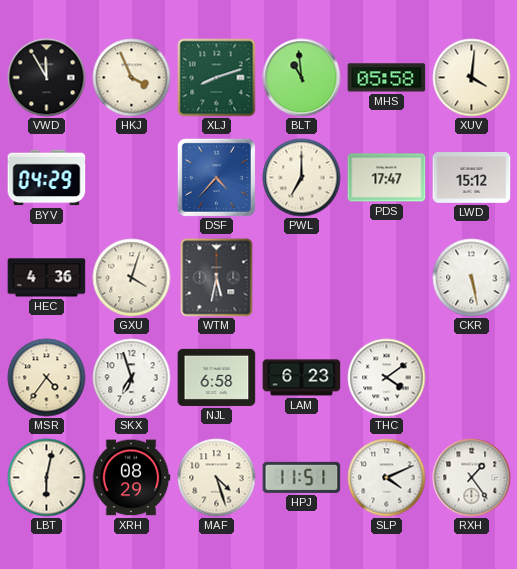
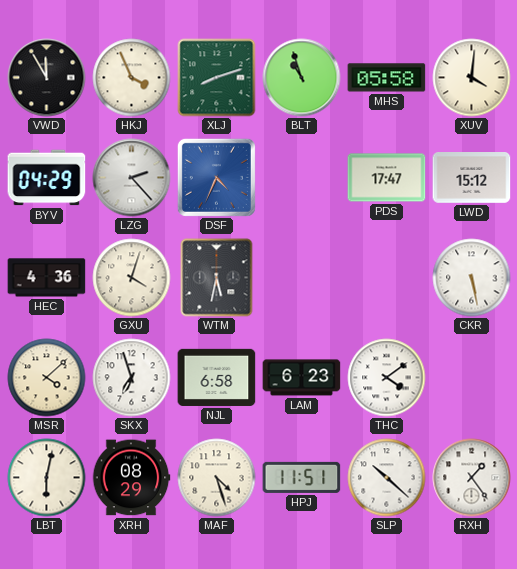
BLT: 10:59 -> 10:57
LZG: none -> 2:23
DSF: 4:37 -> 4:34
PWL: 7:00 -> none
MSR: 4:36 -> 4:08
SLP: 4:11 -> 10:22
